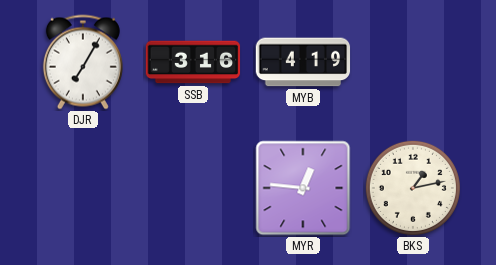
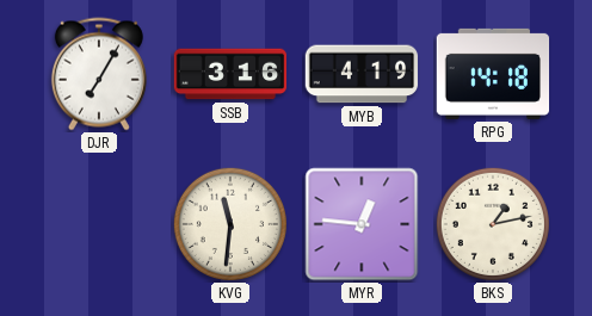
RPG: none -> 14:18
KVG: none -> 11:31
